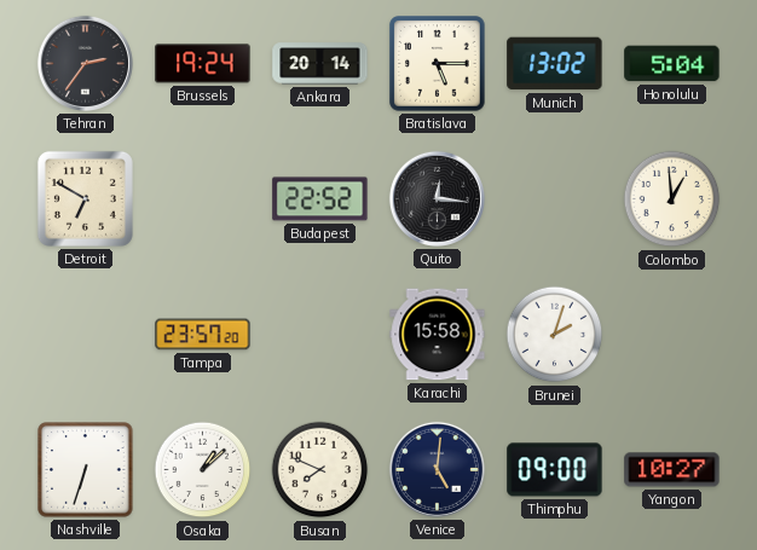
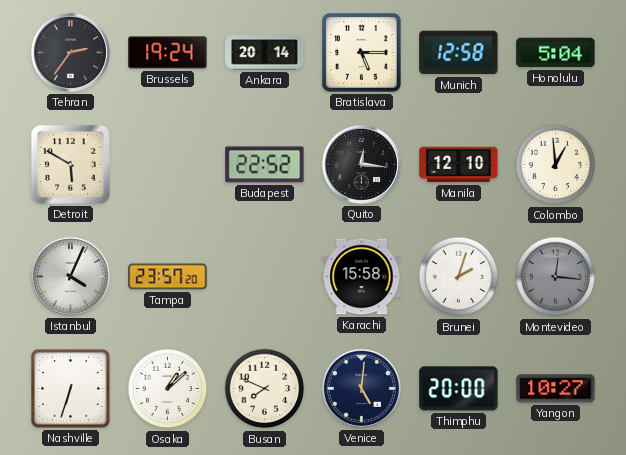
Munich: 13:02 -> 12:58
Detroit: 6:50 -> 5:50
Manila: none -> 12:10
Istanbul: none -> 4:04
Montevideo: none -> 12:16
Thimphu: 09:00 -> 20:00
